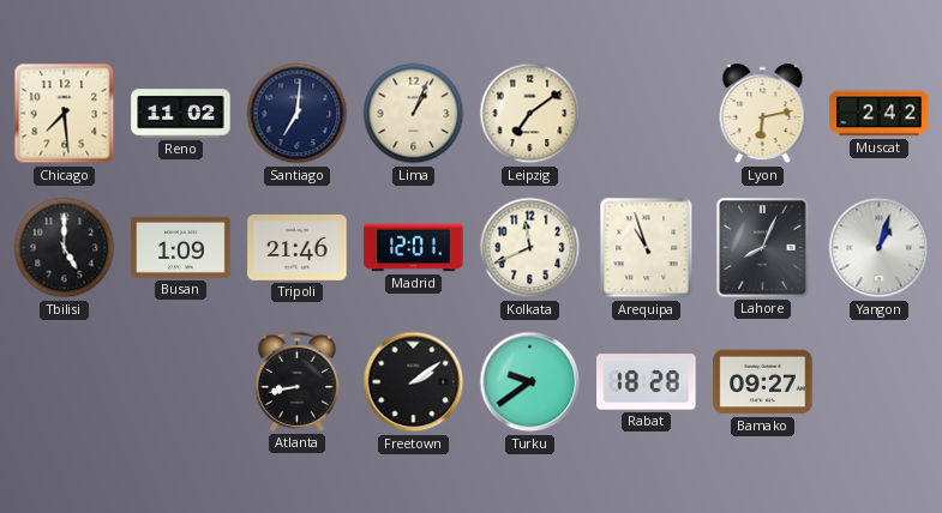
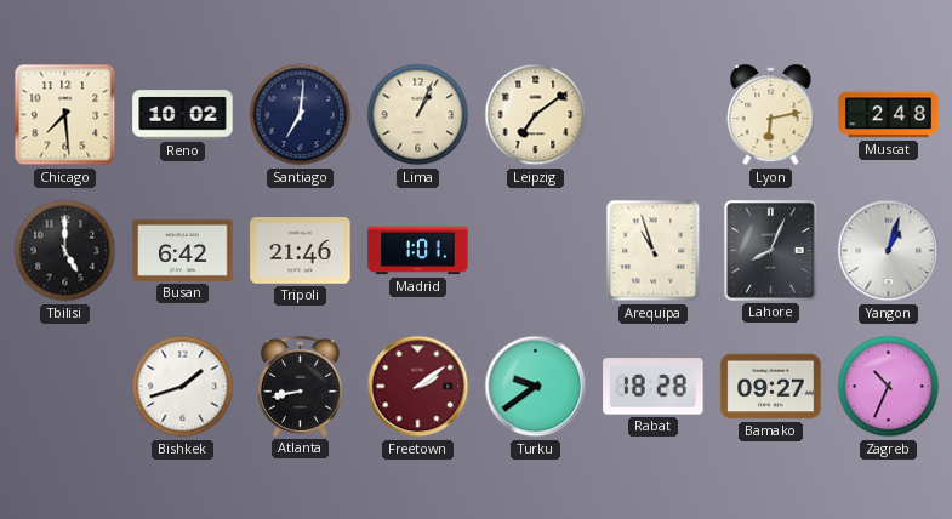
Reno: 11:02 -> 10:02
Muscat: 2:42 -> 2:48
Busan: 1:09 -> 6:42
Madrid: 12:01 -> 1:01
Kolkata: 11:41 -> none
Bishkek: none -> 1:42
Freetown dial: black -> burgundy
Zagreb: none -> 10:34
